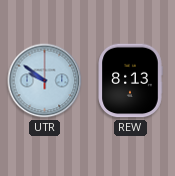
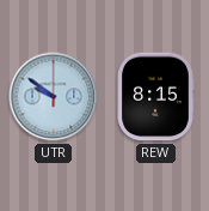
REW: 8:13 -> 8:15
